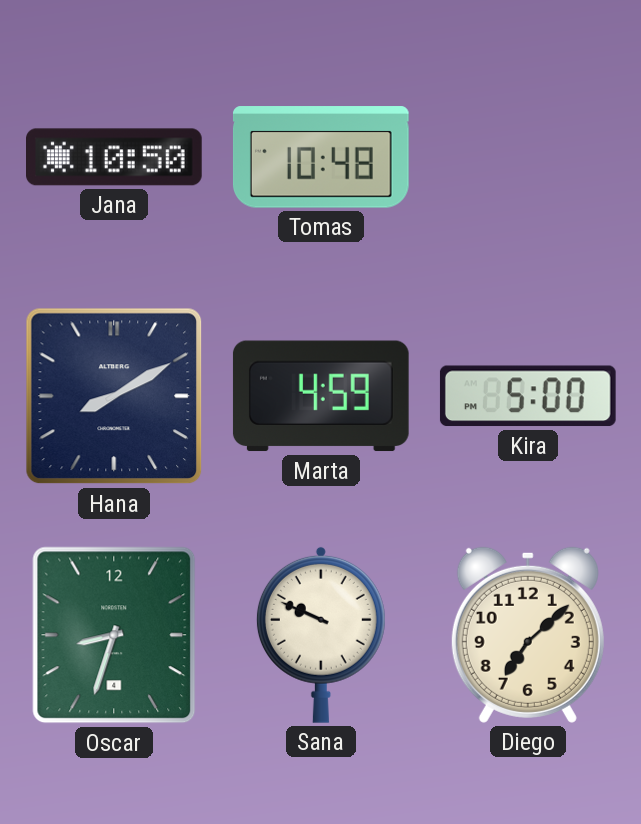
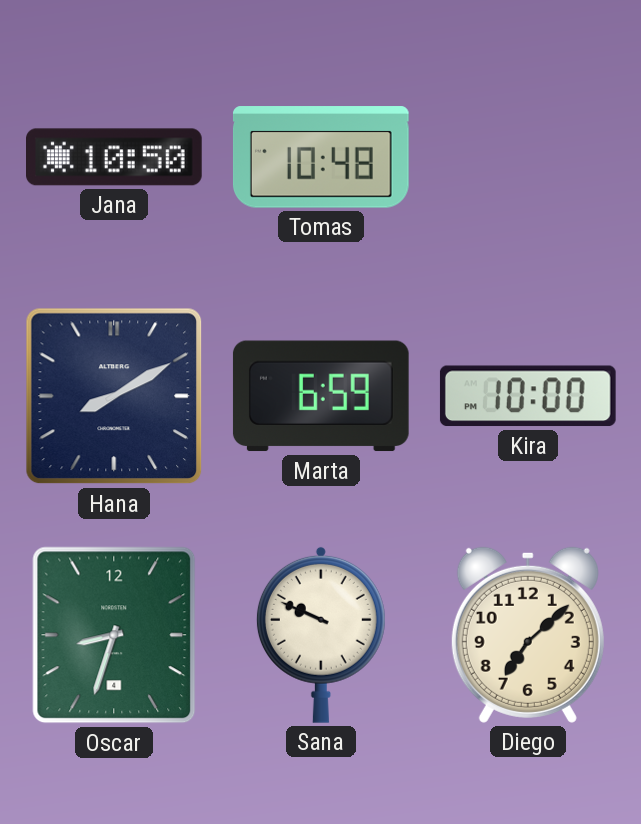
Marta: 4:59 -> 6:59
Kira: 5:00 -> 10:00
